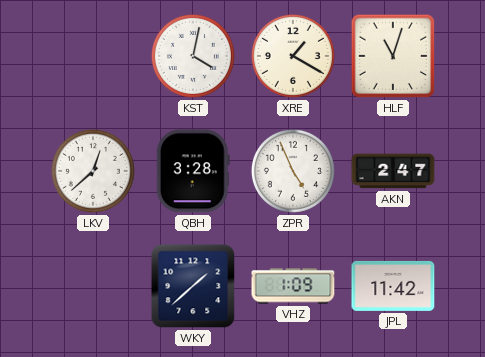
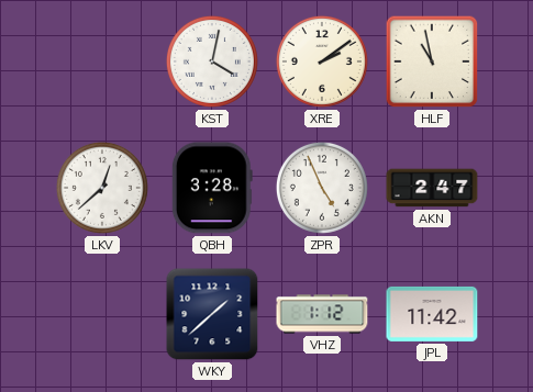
XRE: 1:20 -> 2:09
HLF: 11:03 -> 10:58
VHZ: 1:09 -> 1:12
